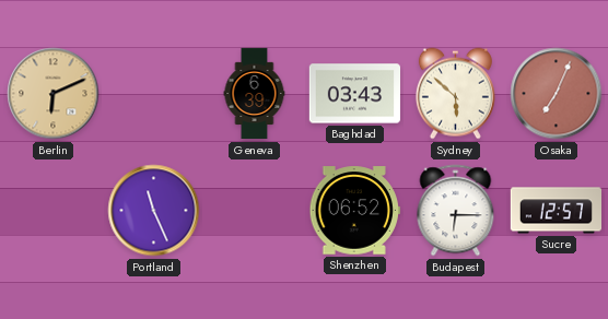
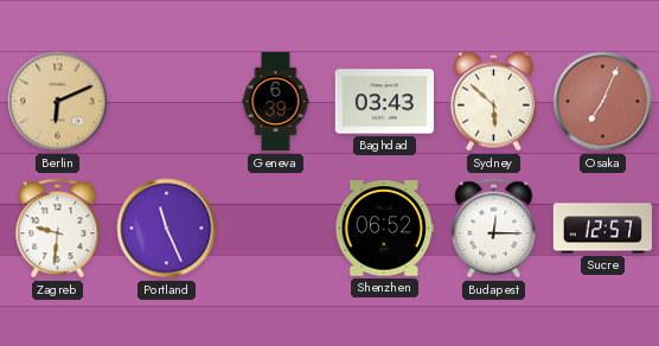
Zagreb: none -> 9:31
Budapest: 6:15 -> 12:15
